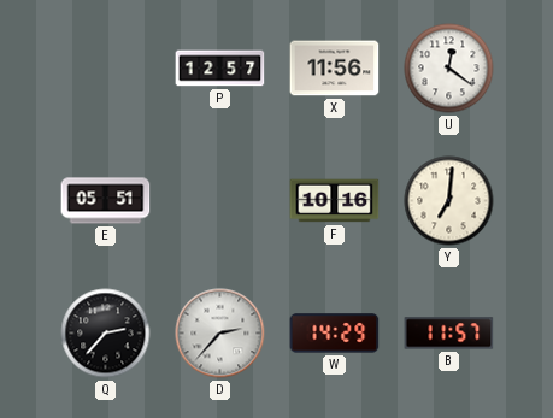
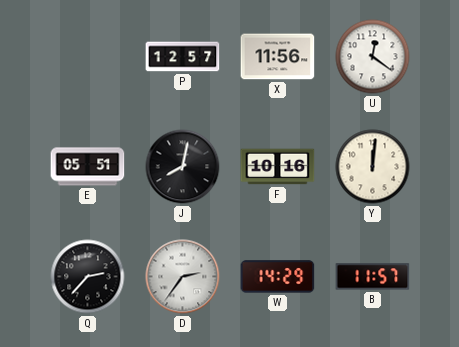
J: none -> 8:02
Y: 7:01 -> 12:01
D: 2:37 -> 2:36
